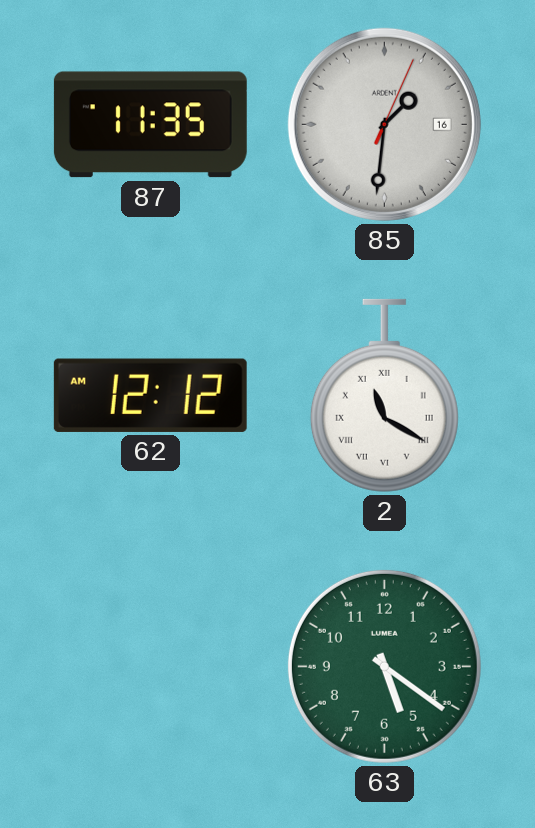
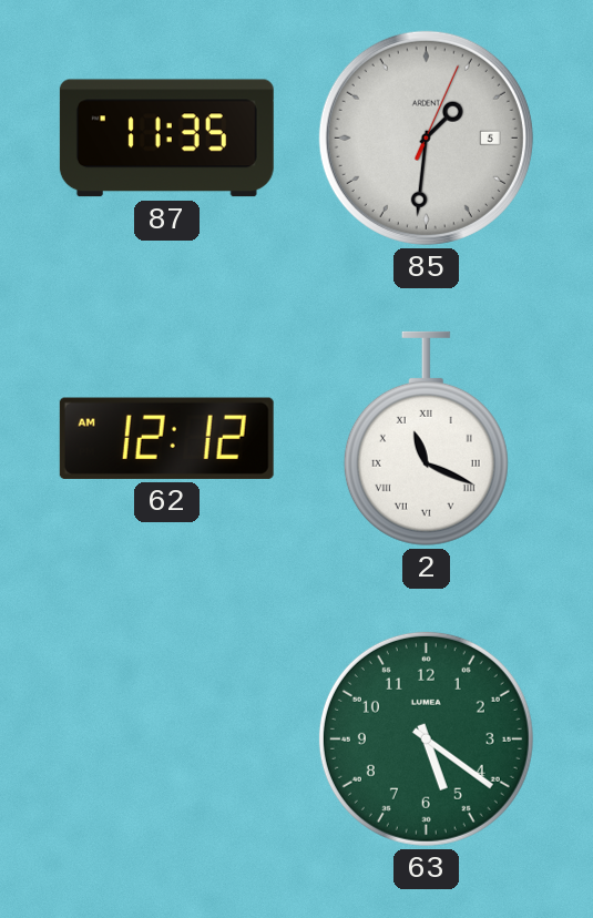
85 date: 16 -> 5
2: 11:20 -> 11:19
